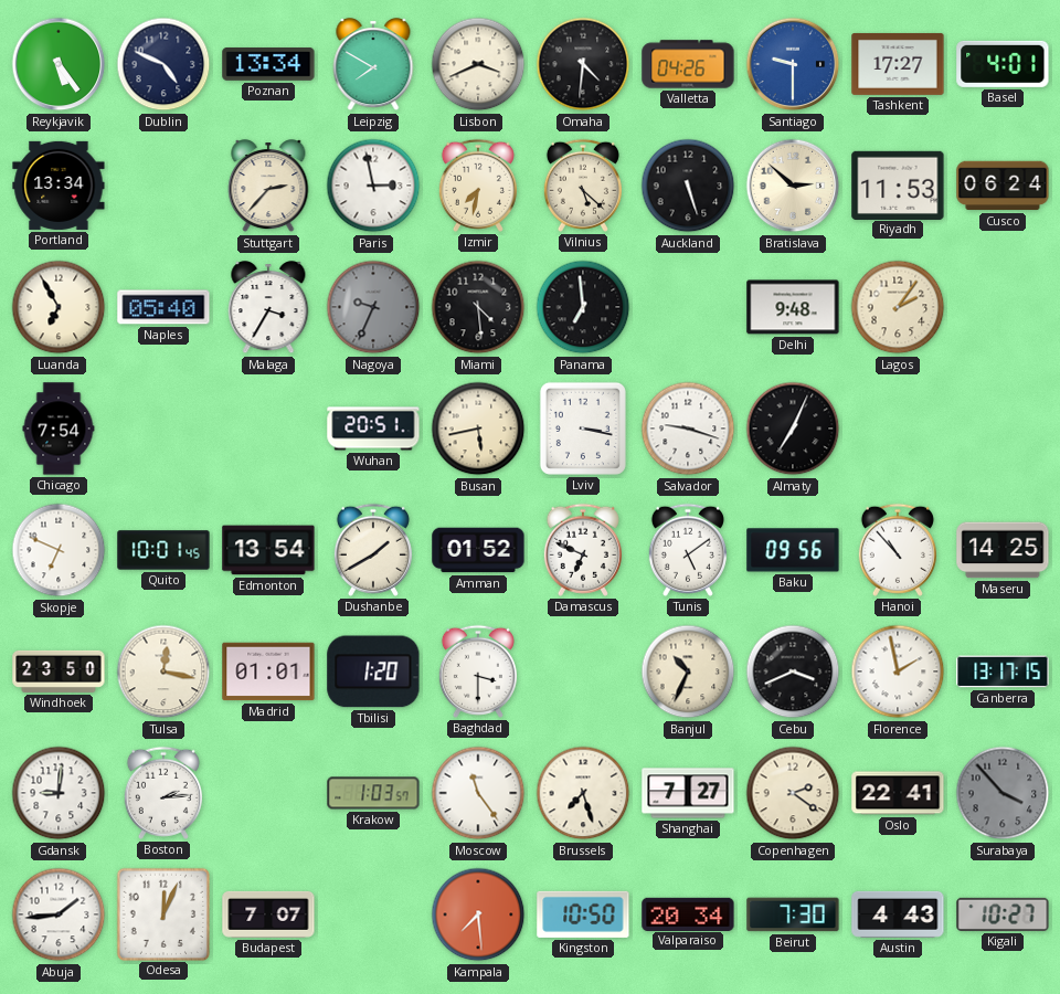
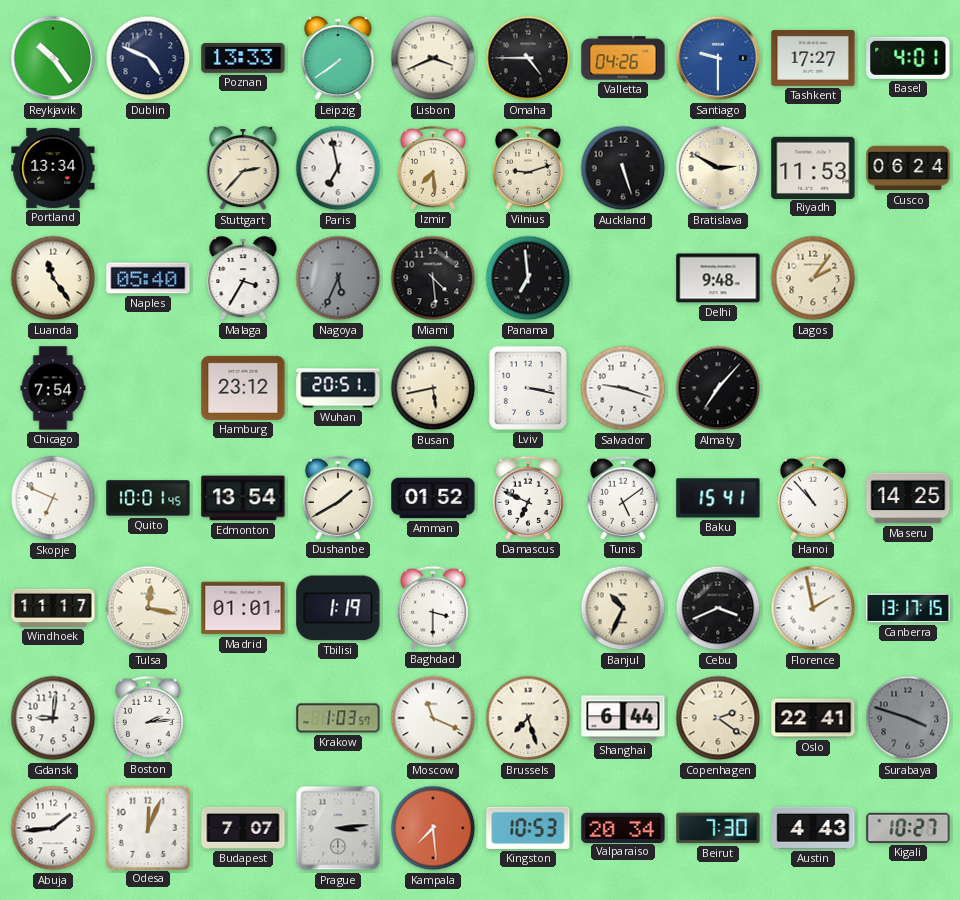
Reykjavik: 5:24 -> 10:24
Poznan: 13:34 -> 13:33
Leipzig: 7:50 -> 7:39
Omaha: 4:31 -> 4:45
Paris: 2:58 -> 6:58
Izmir: 7:32 -> 7:29
Vilnius: 5:22 -> 9:12
Bratislava: 2:52 -> 2:50
Luanda: 6:55 -> 11:24
Nagoya: 9:34 -> 5:34
Hamburg: none -> 23:12
Almaty: 7:04 -> 7:07
Baku: 09:56 -> 15:41
Windhoek: 23:50 -> 11:17
Tbilisi: 1:20 -> 1:19
Moscow: 11:24 -> 11:19
Shanghai: 7:27 -> 6:44
Surabaya: 3:53 -> 3:48
Prague: none -> 3:14
Kingston: 10:50 -> 10:53
